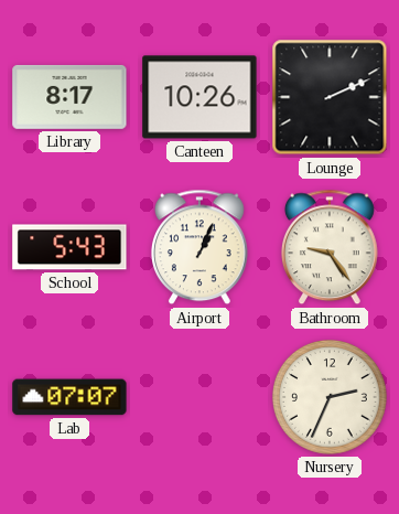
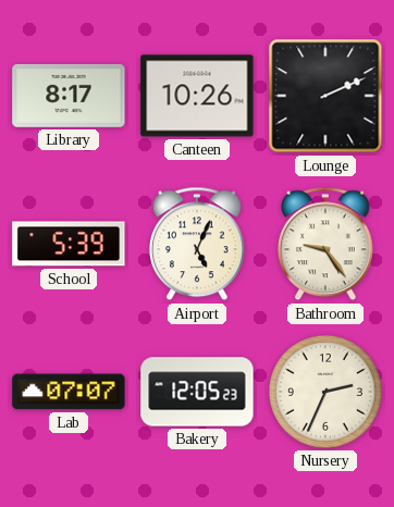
School: 5:43 -> 5:39
Airport: 1:04 -> 5:04
Bakery: none -> 12:05
